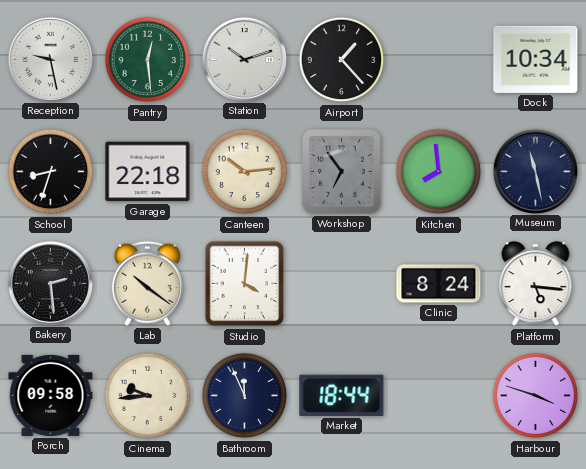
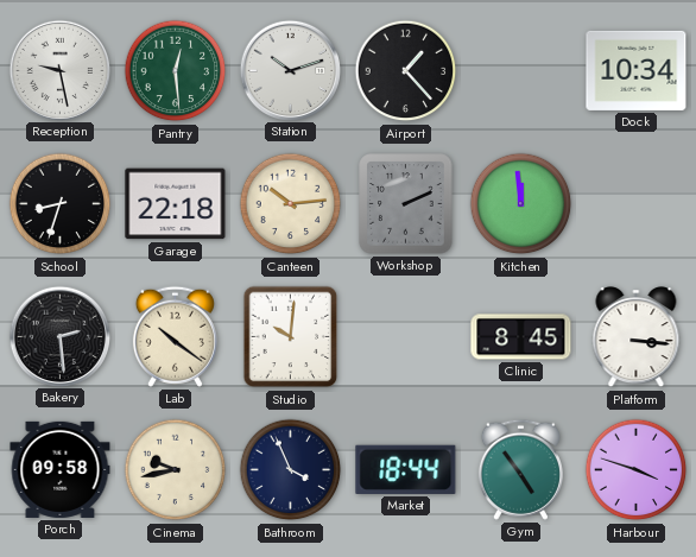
Workshop: 6:54 -> 2:11
Kitchen: 7:59 -> 11:59
Museum: 11:28 -> none
Studio: 4:01 -> 10:01
Clinic: 8:24 -> 8:45
Platform: 5:16 -> 3:16
Cinema: 9:44 -> 9:43
Bathroom: 11:56 -> 3:56
Gym: none -> 4:54
